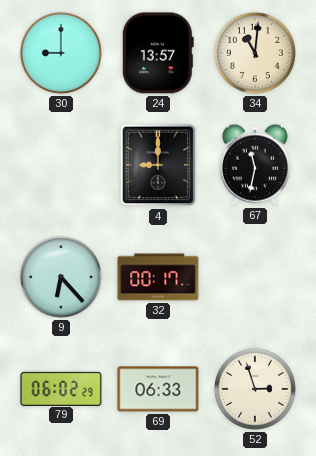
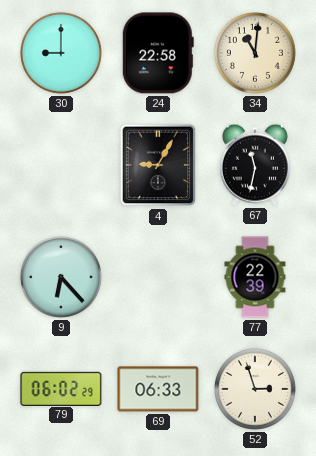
24: 13:57 -> 22:58
4: 9:00 -> 9:05
32: 00:17 -> none
77: none -> 22:39
